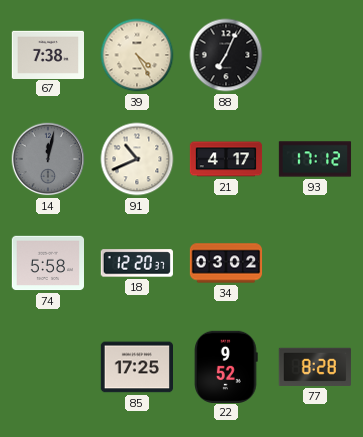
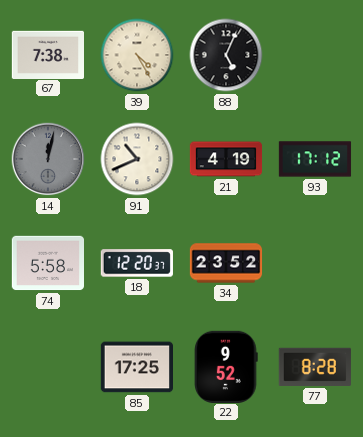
88: 7:04 -> 5:04
21: 4:17 -> 4:19
34: 03:02 -> 23:52
